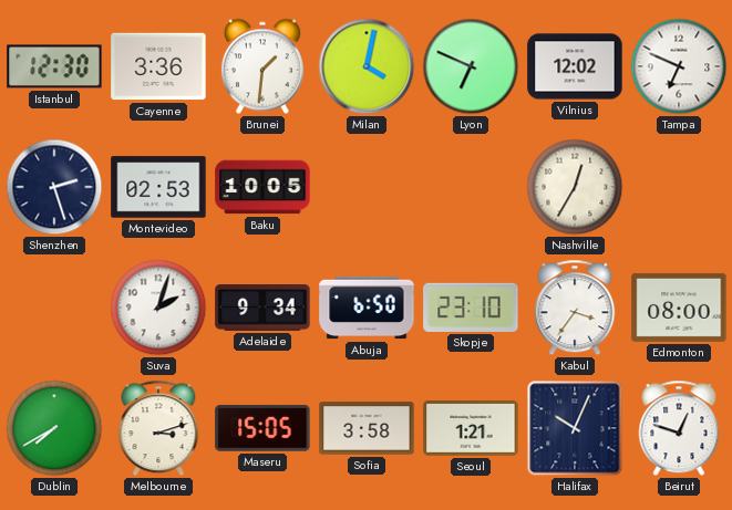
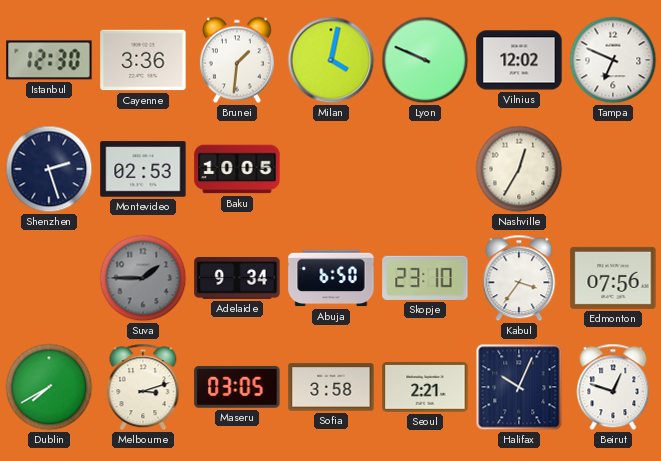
Lyon: 6:49 -> 9:49
Suva: 2:03 -> 1:45
Suva dial: white -> grey
Edmonton: 08:00 -> 07:56
Maseru: 15:05 -> 03:05
Seoul: 1:21 -> 2:21
